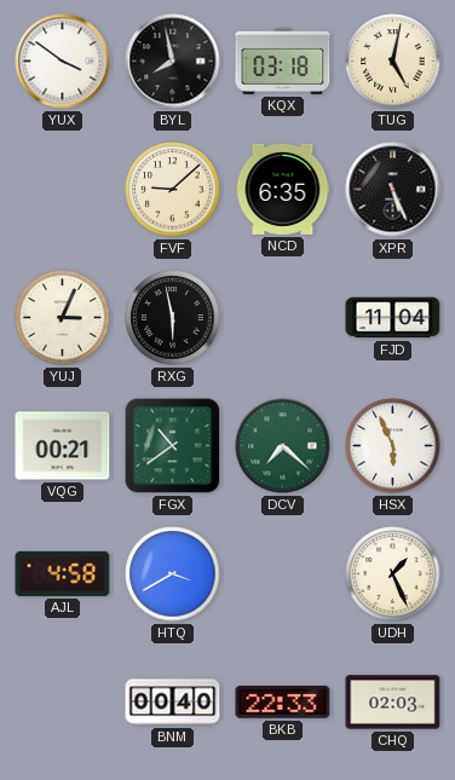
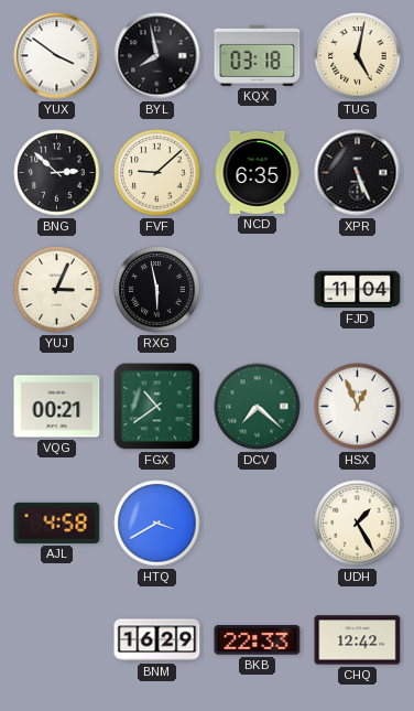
BNG: none -> 2:52
HSX: 5:56 -> 12:56
UDH: 1:26 -> 1:25
BNM: 00:40 -> 16:29
CHQ: 02:03 -> 12:42
